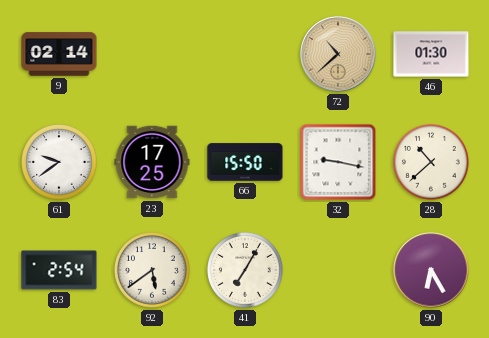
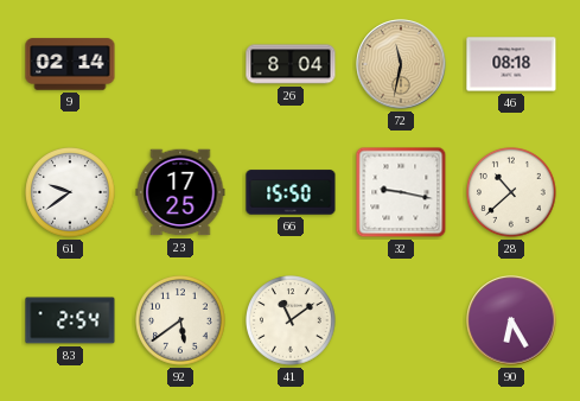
26: none -> 8:04
72: 10:38 -> 11:32
46: 01:30 -> 08:18
41: 7:05 -> 11:09
